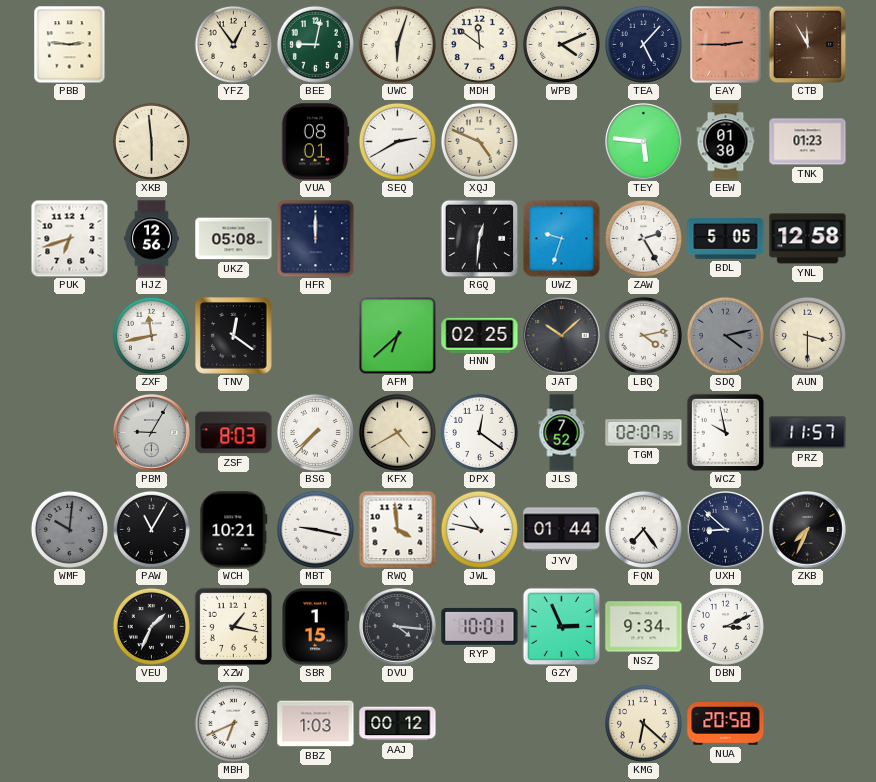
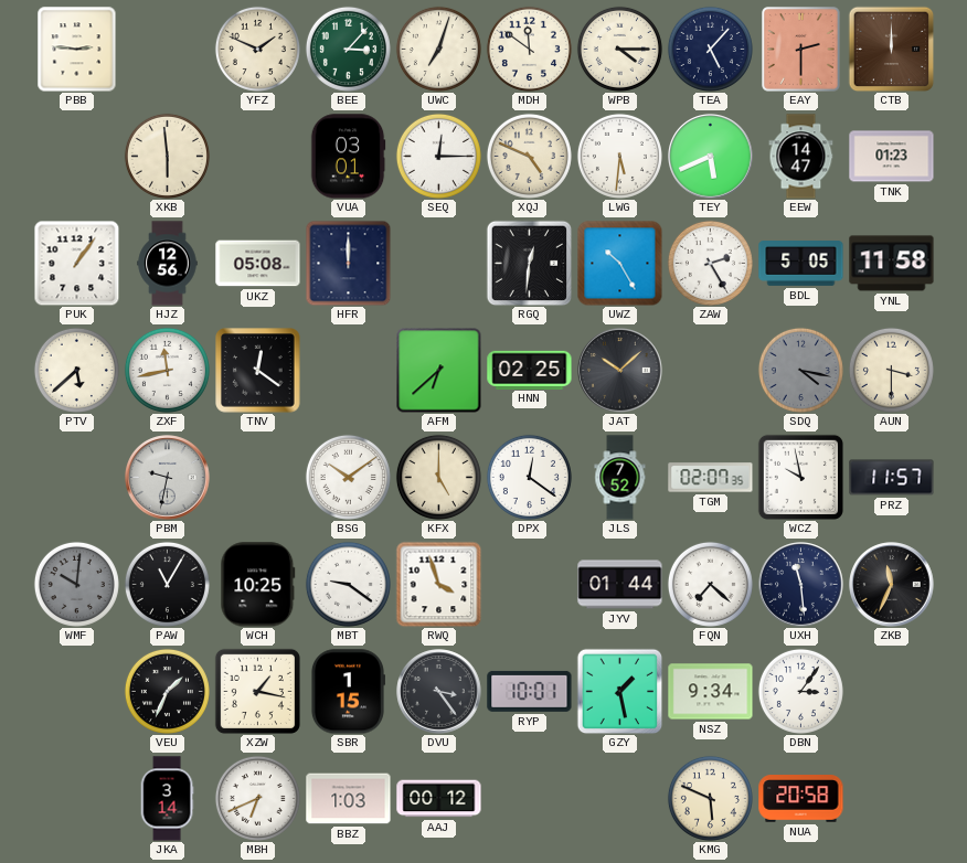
YFZ: 12:54 -> 1:49
BEE: 9:02 -> 3:07
UWC: 6:03 -> 7:03
WPB: 4:11 -> 4:15
EAY: 2:45 -> 2:30
CTB: 11:55 -> 12:00
VUA: 08:01 -> 03:01
SEQ: 2:40 -> 12:15
LWG: none -> 5:31
TEY: 5:46 -> 5:41
EEW: 01:30 -> 14:47
PUK: 6:42 -> 1:06
UWZ: 9:33 -> 10:25
YNL: 12:58 -> 11:58
PTV: none -> 5:38
LBQ: 4:13 -> none
SDQ: 4:13 -> 4:17
PBM: 9:05 -> 9:32
ZSF: 8:03 -> none
BSG: 7:37 -> 10:09
KFX: 4:40 -> 5:00
WCH: 10:21 -> 10:25
MBT: 9:17 -> 9:21
RWQ: 3:59 -> 3:57
JWL: 10:47 -> none
FQN: 7:24 -> 7:22
UXH: 8:52 -> 11:29
ZKB: 7:34 -> 11:34
DVU: 4:16 -> 3:24
GZY: 2:56 -> 1:28
DBN: 3:11 -> 3:06
JKA: none -> 3:14
KMG: 6:22 -> 5:49
